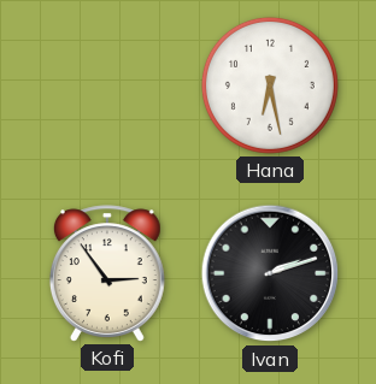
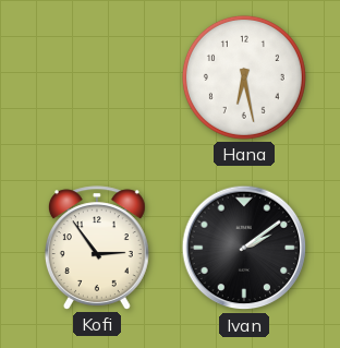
Ivan: 2:12 -> 2:09
